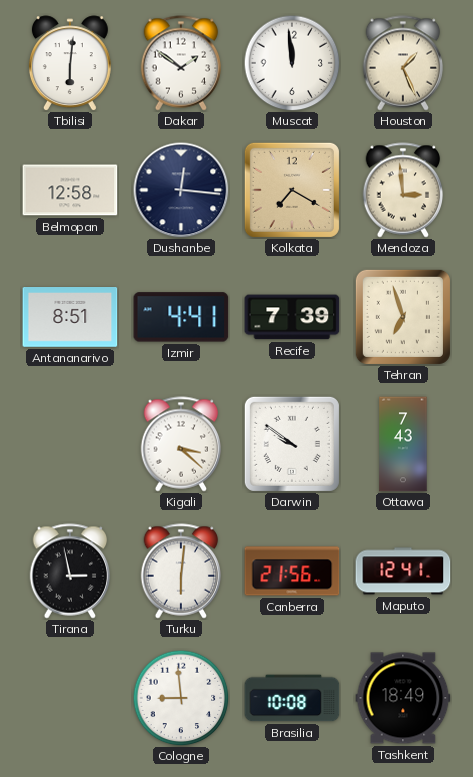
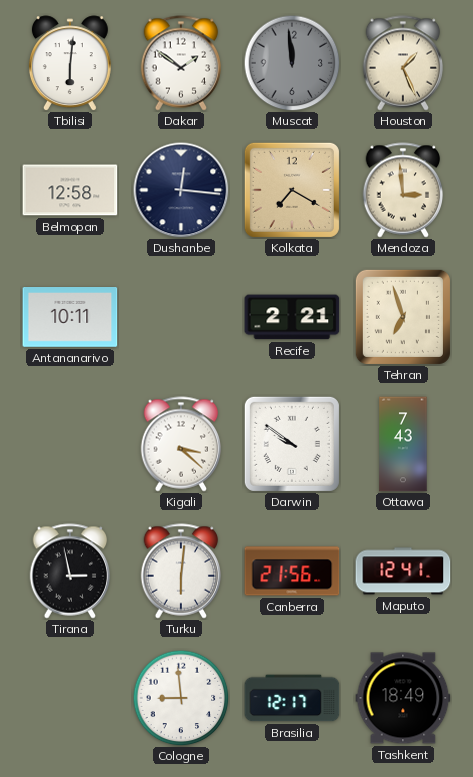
Muscat dial: white -> grey
Antananarivo: 8:51 -> 10:11
Izmir: 4:41 -> none
Recife: 7:39 -> 2:21
Brasilia: 10:08 -> 12:17
